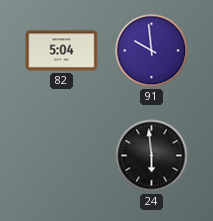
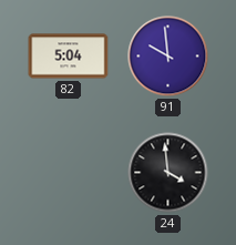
24: 5:59 -> 3:59
